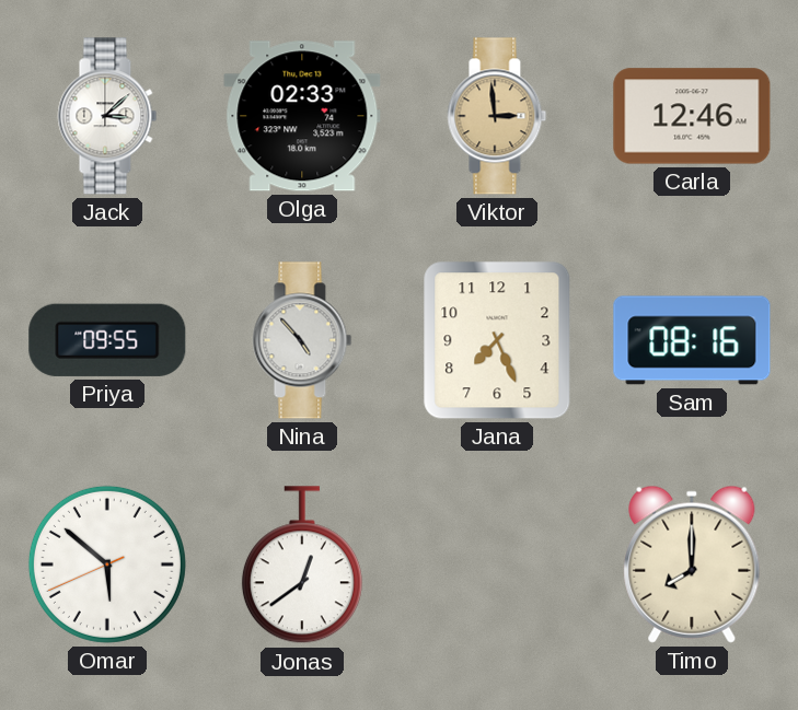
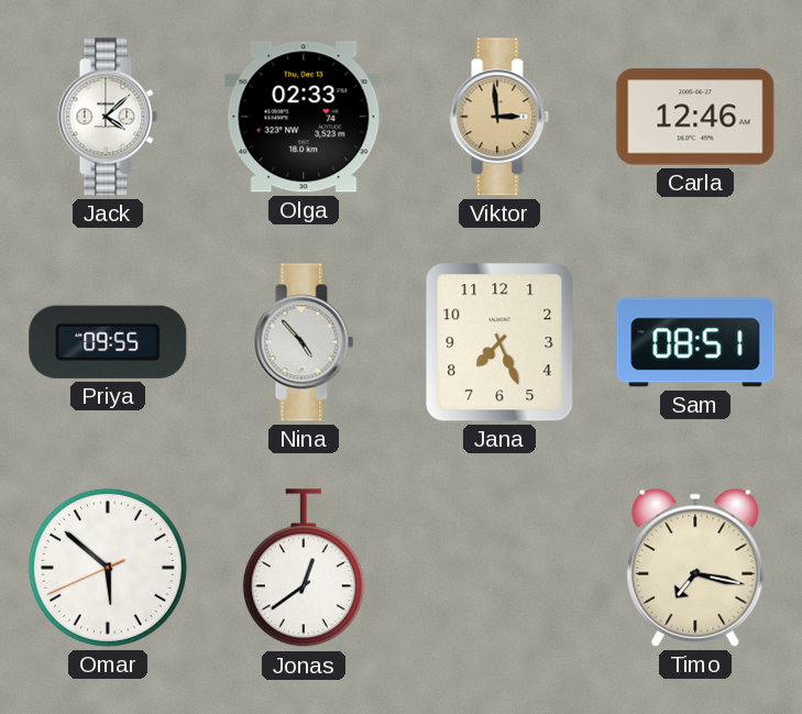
Jack: 3:08 -> 4:08
Sam: 08:16 -> 08:51
Timo: 8:00 -> 7:17
